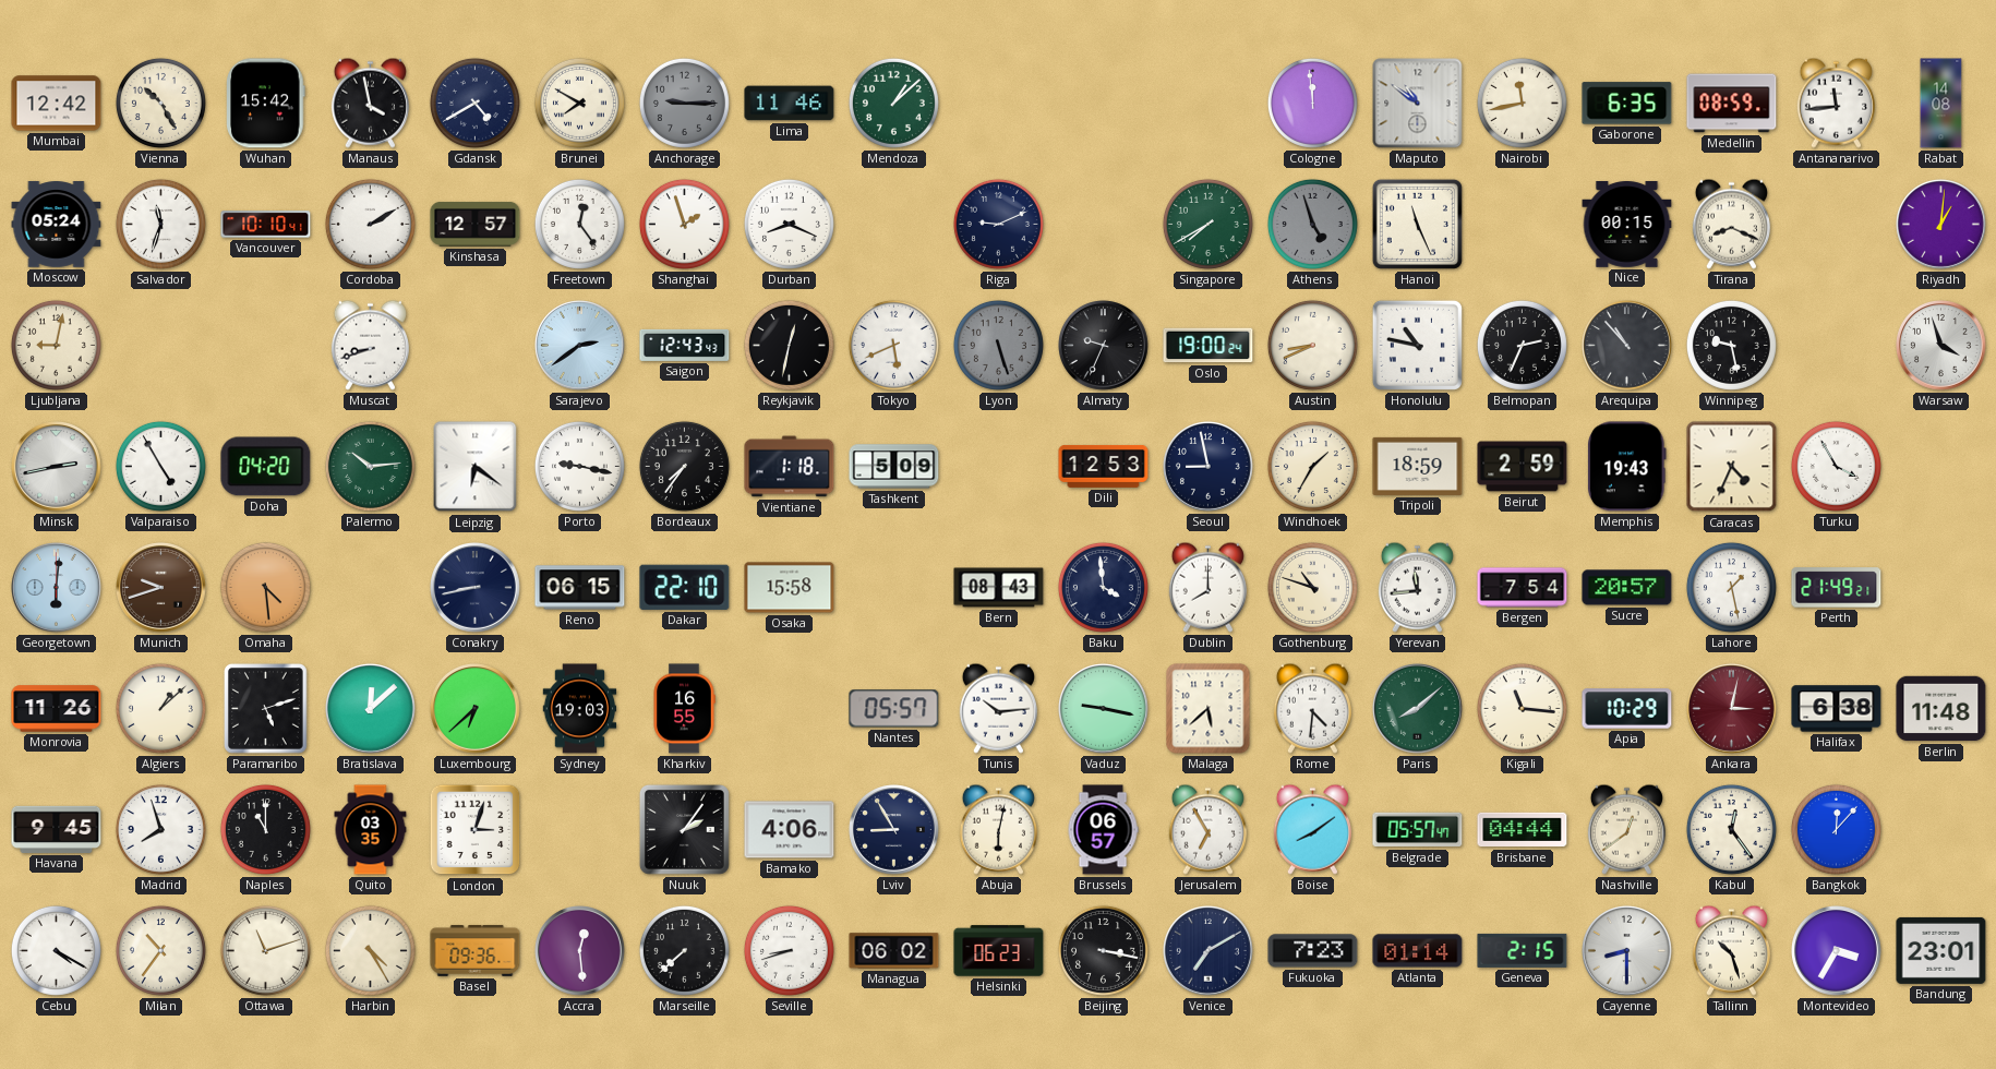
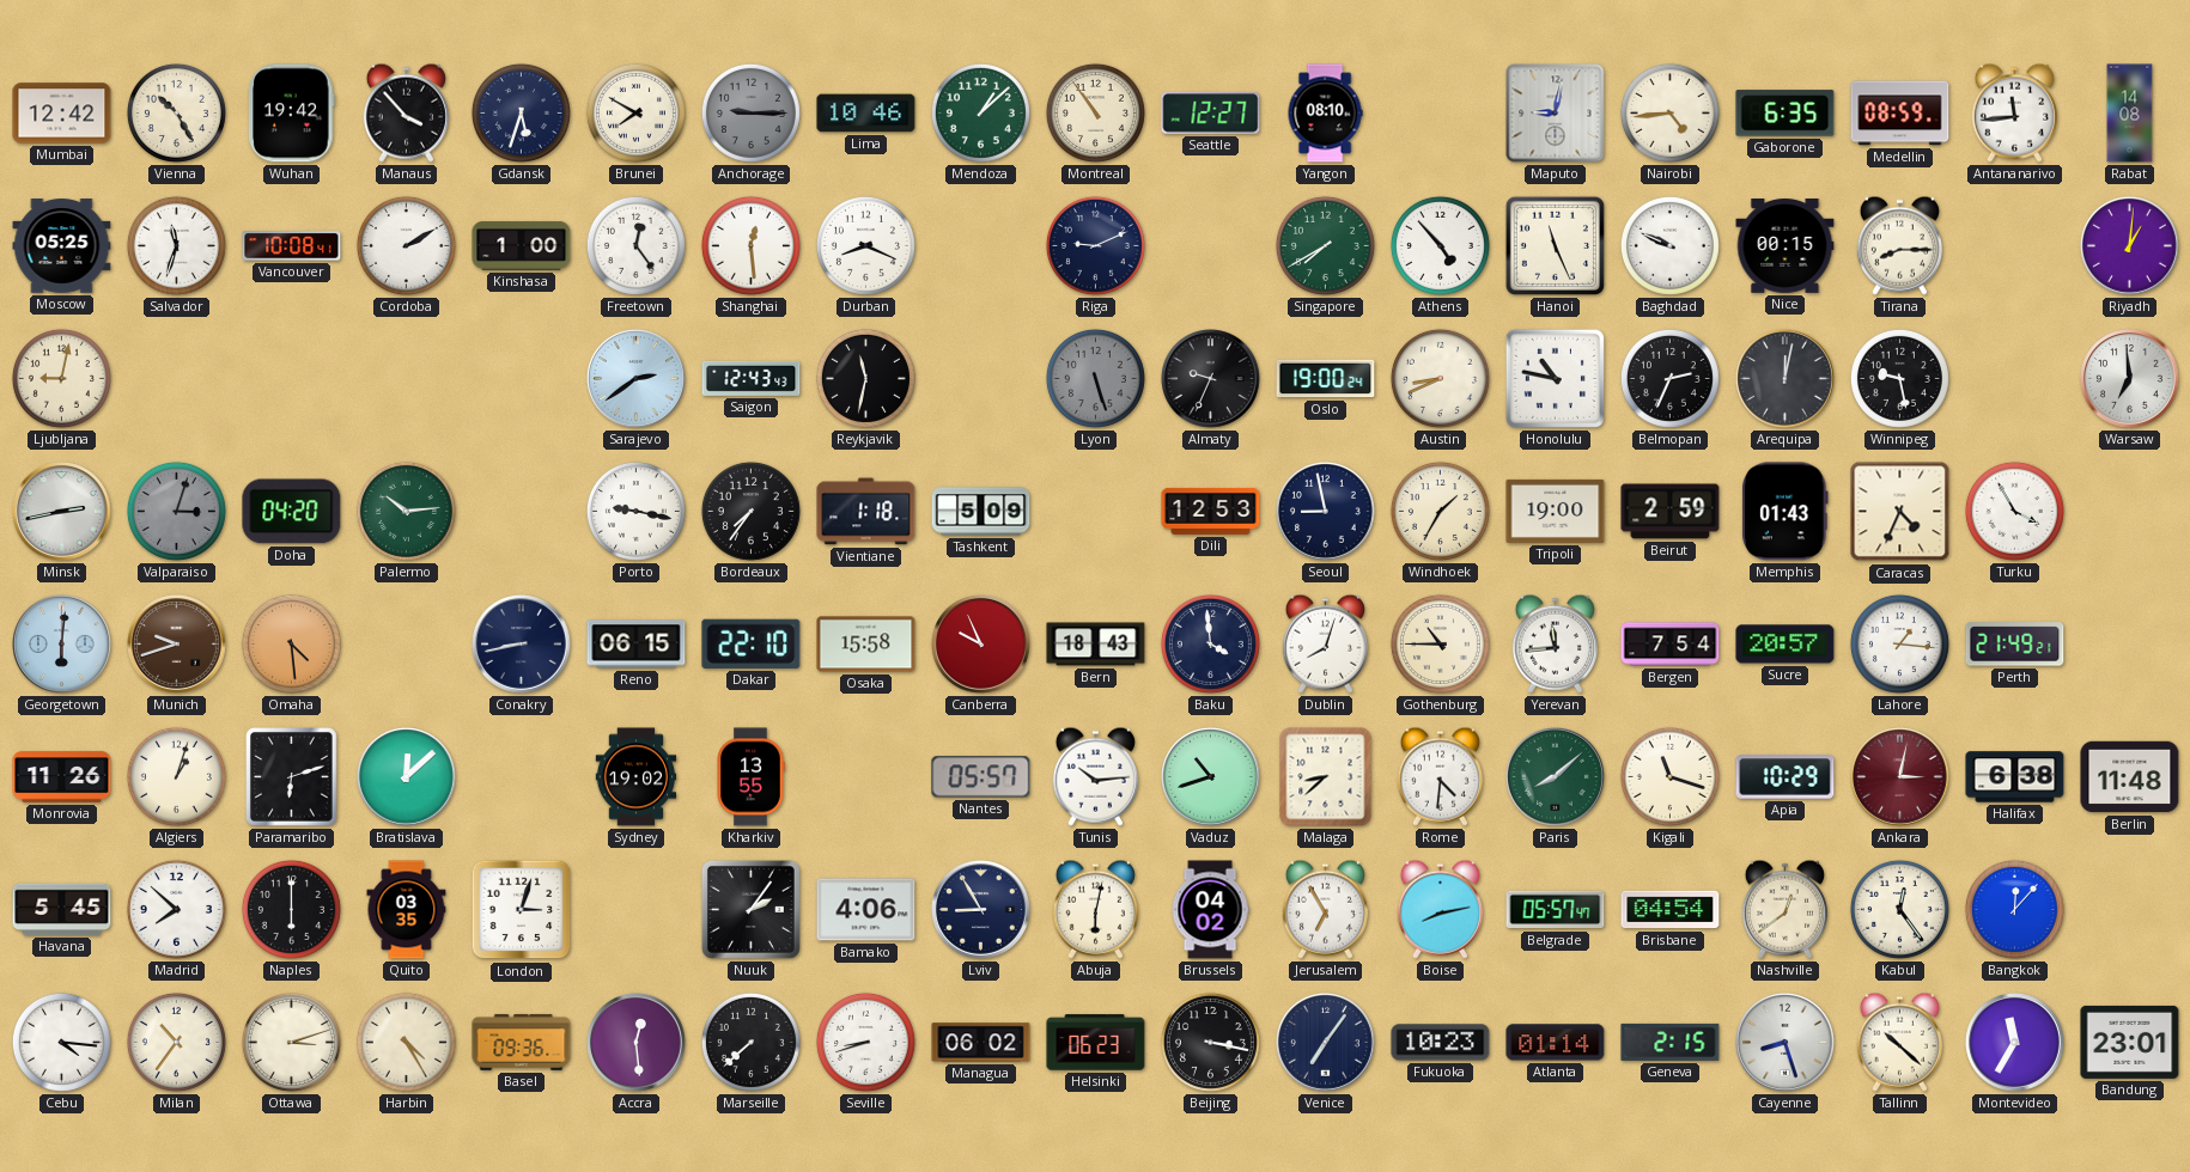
Wuhan: 15:42 -> 19:42
Manaus: 3:58 -> 3:53
Gdansk: 4:40 -> 5:33
Lima: 11:46 -> 10:46
Montreal: none -> 10:54
Seattle: none -> 12:27
Yangon: none -> 08:10
Cologne: 11:59 -> none
Maputo: 10:51 -> 9:02
Nairobi: 11:43 -> 4:44
Moscow: 05:24 -> 05:25
Vancouver: 10:10 -> 10:08
Kinshasa: 12:57 -> 1:00
Shanghai: 1:57 -> 12:29
Athens: 4:57 -> 4:53
Athens dial: grey -> white
Baghdad: none -> 9:49
Tirana: 8:19 -> 8:15
Muscat: 8:42 -> none
Reykjavik: 12:32 -> 11:32
Tokyo: 5:41 -> none
Arequipa: 10:53 -> 12:02
Warsaw: 3:57 -> 6:59
Valparaiso: 4:55 -> 3:03
Valparaiso dial: white -> grey
Leipzig: 6:21 -> none
Tripoli: 18:59 -> 19:00
Memphis: 19:43 -> 01:43
Canberra: none -> 9:56
Bern: 08:43 -> 18:43
Dublin: 8:00 -> 8:03
Gothenburg: 10:48 -> 10:45
Lahore: 1:28 -> 1:16
Algiers: 1:08 -> 1:03
Paramaribo: 5:12 -> 6:12
Luxembourg: 6:38 -> none
Sydney: 19:03 -> 19:02
Kharkiv: 16:55 -> 13:55
Vaduz: 9:17 -> 10:42
Malaga: 5:38 -> 8:38
Kigali: 11:16 -> 11:18
Havana: 9:45 -> 5:45
Madrid: 7:57 -> 7:52
Naples: 11:00 -> 6:00
Brussels: 06:57 -> 04:02
Boise: 8:09 -> 8:13
Brisbane: 04:44 -> 04:54
Cebu: 4:20 -> 4:16
Ottawa: 11:12 -> 3:12
Venice: 7:10 -> 7:06
Fukuoka: 7:23 -> 10:23
Cayenne: 8:30 -> 8:27
Tallinn: 10:27 -> 10:22
Montevideo: 3:35 -> 11:35
